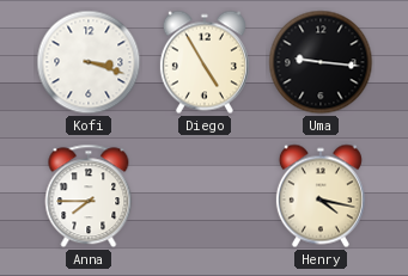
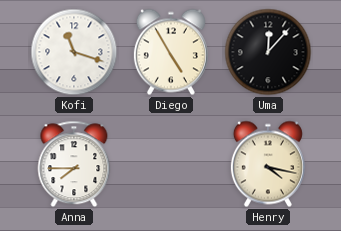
Kofi: 3:18 -> 11:18
Uma: 9:16 -> 12:07
